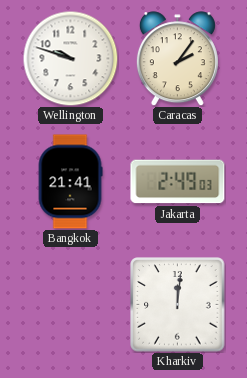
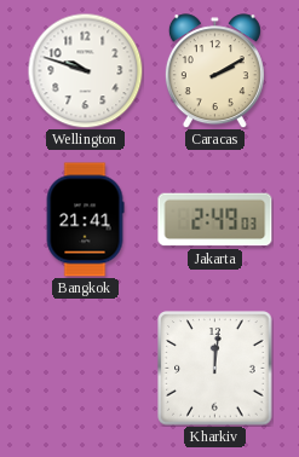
Caracas: 2:06 -> 2:10
